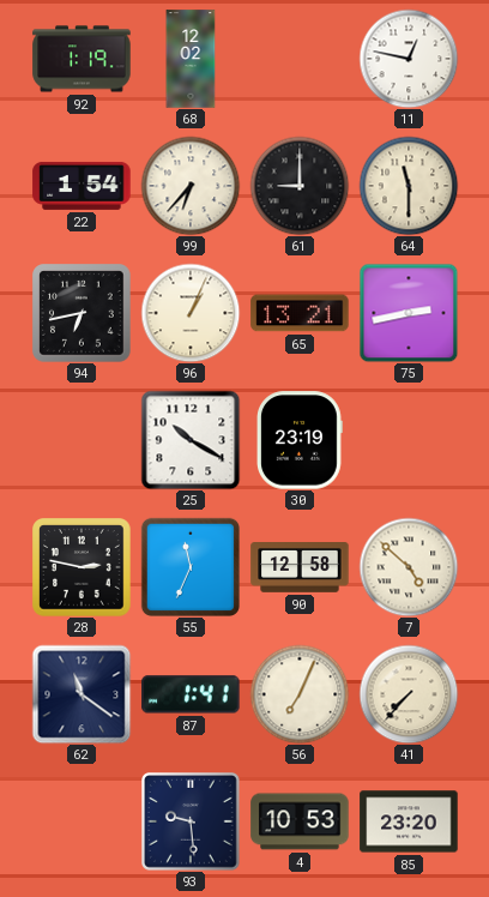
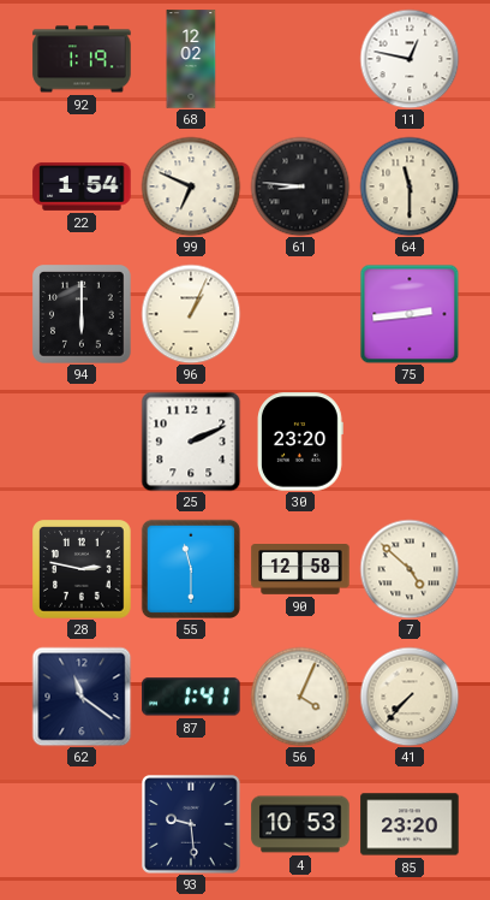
99: 6:37 -> 6:49
61: 9:00 -> 8:46
94: 6:43 -> 6:00
65: 13:21 -> none
75: 2:43 -> 2:44
25: 10:20 -> 2:11
30: 23:19 -> 23:20
55: 11:34 -> 11:30
56: 7:04 -> 4:04
